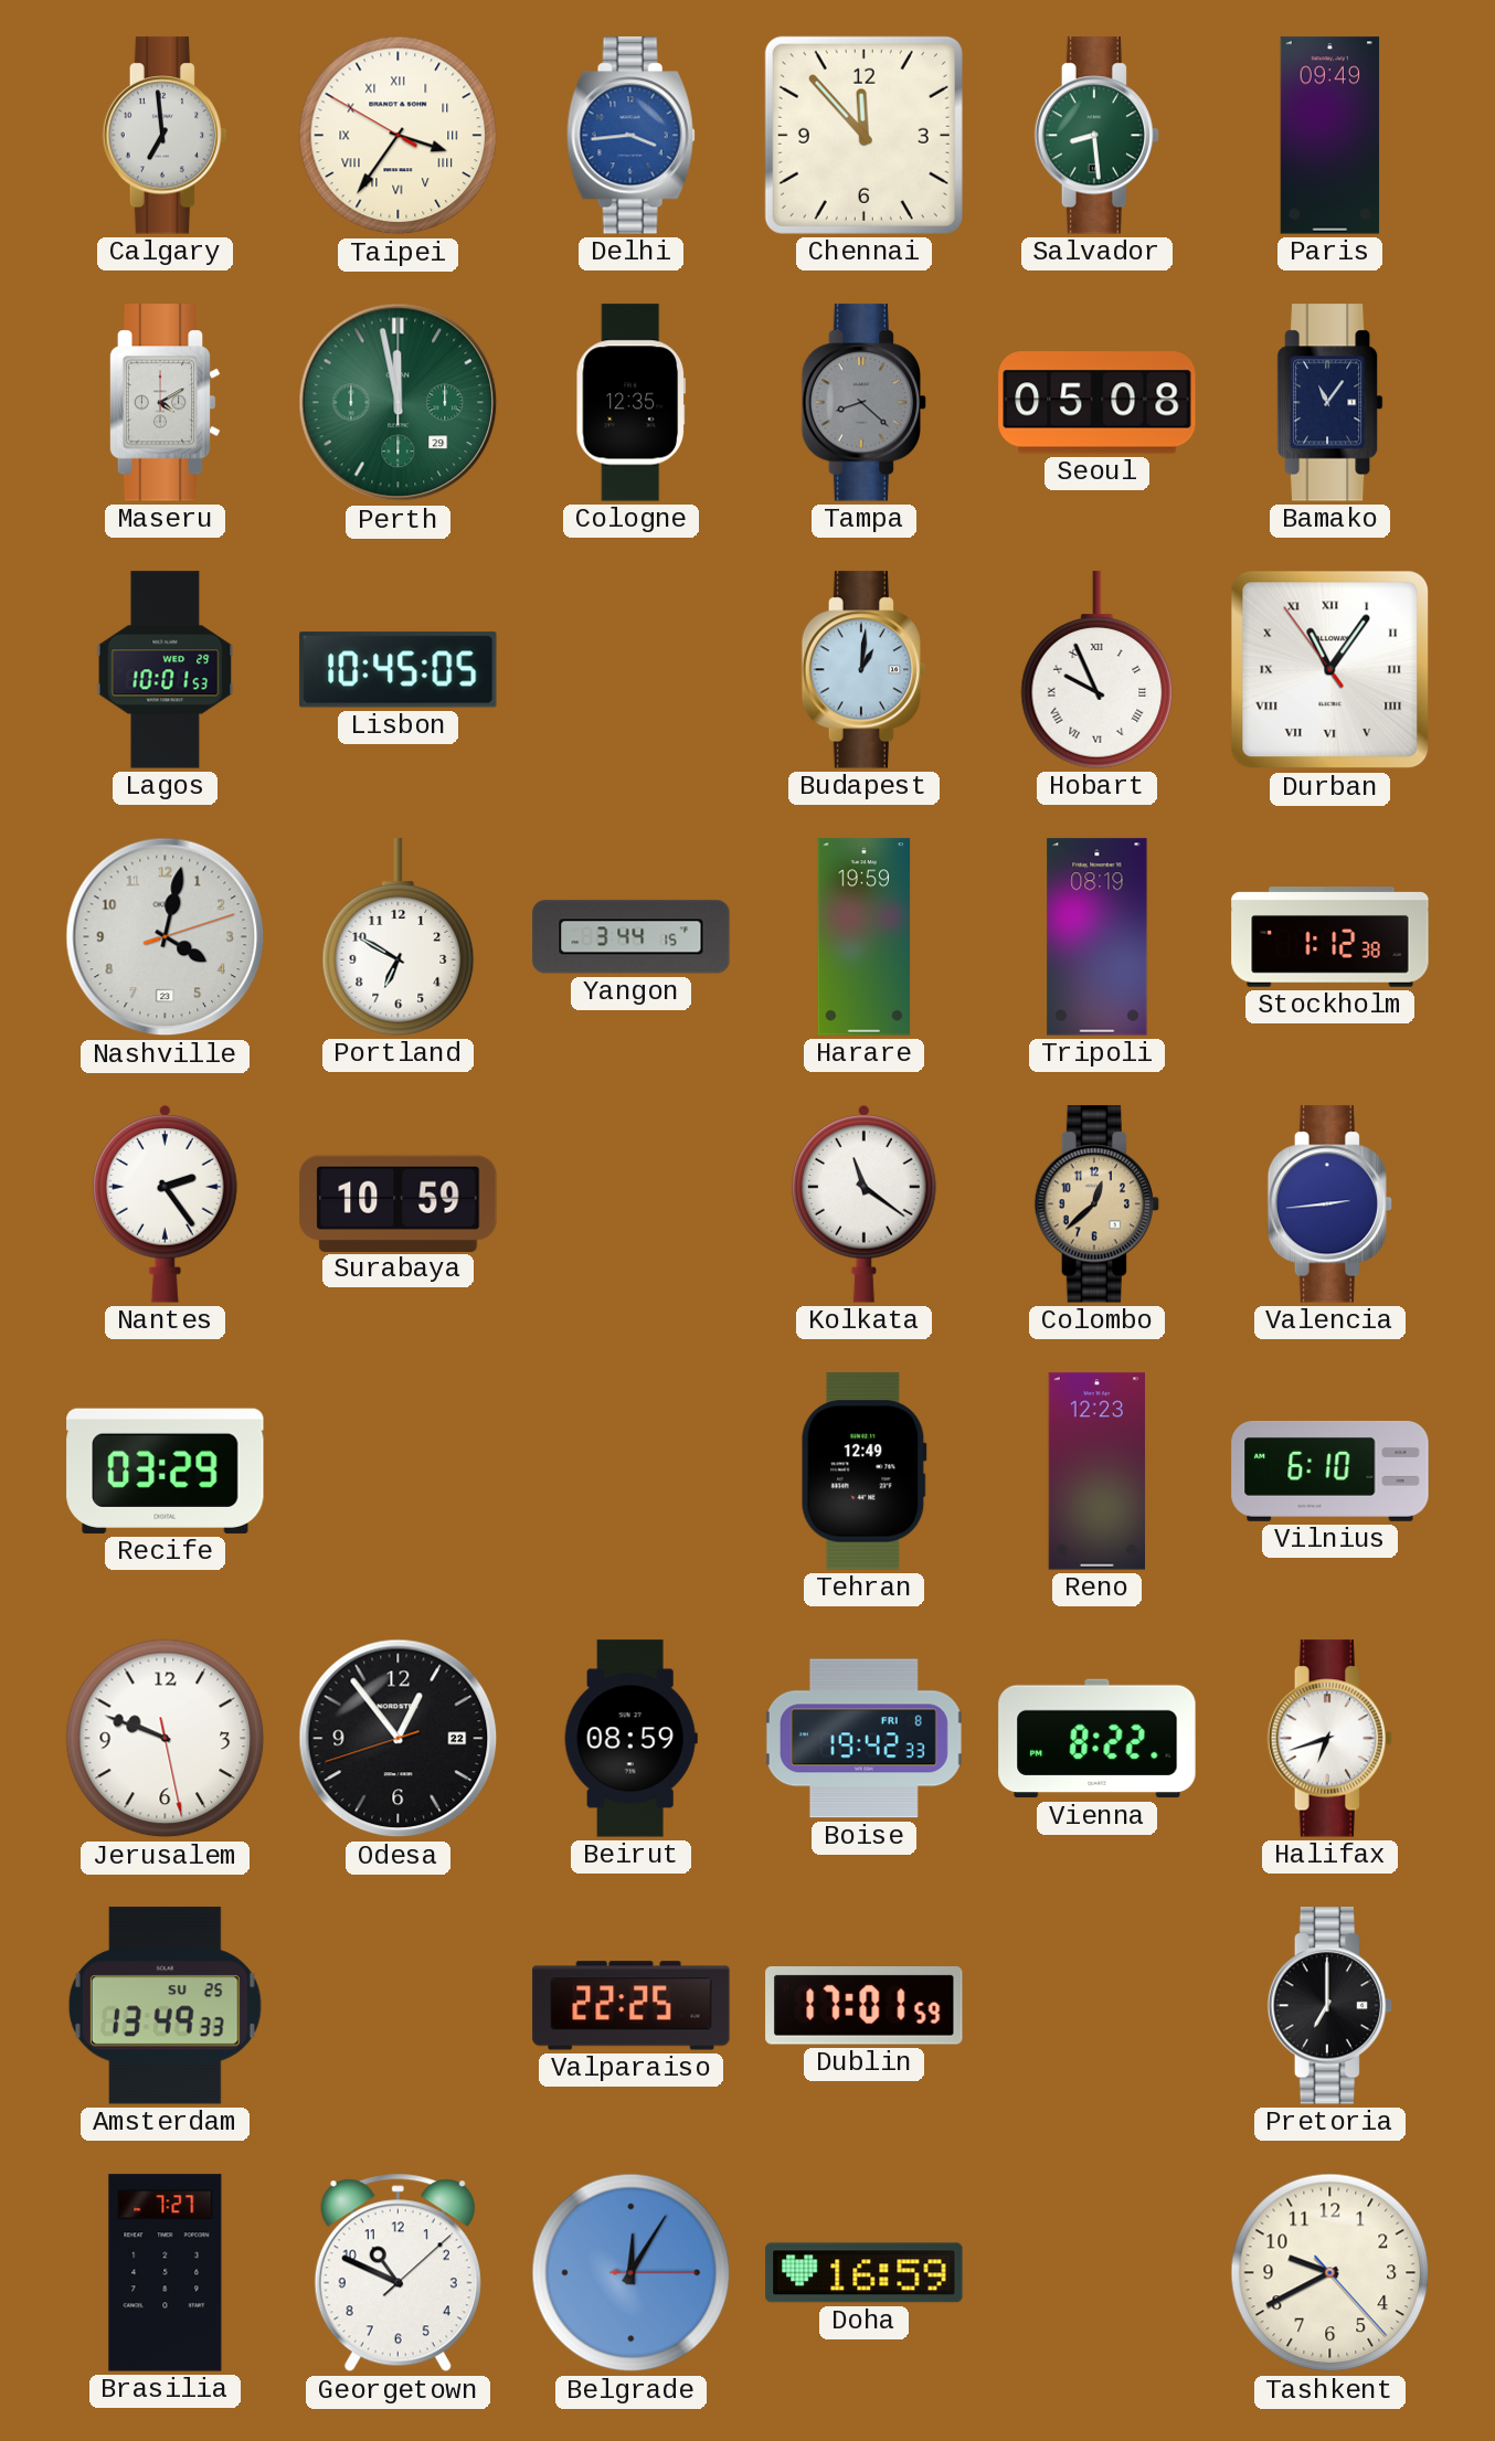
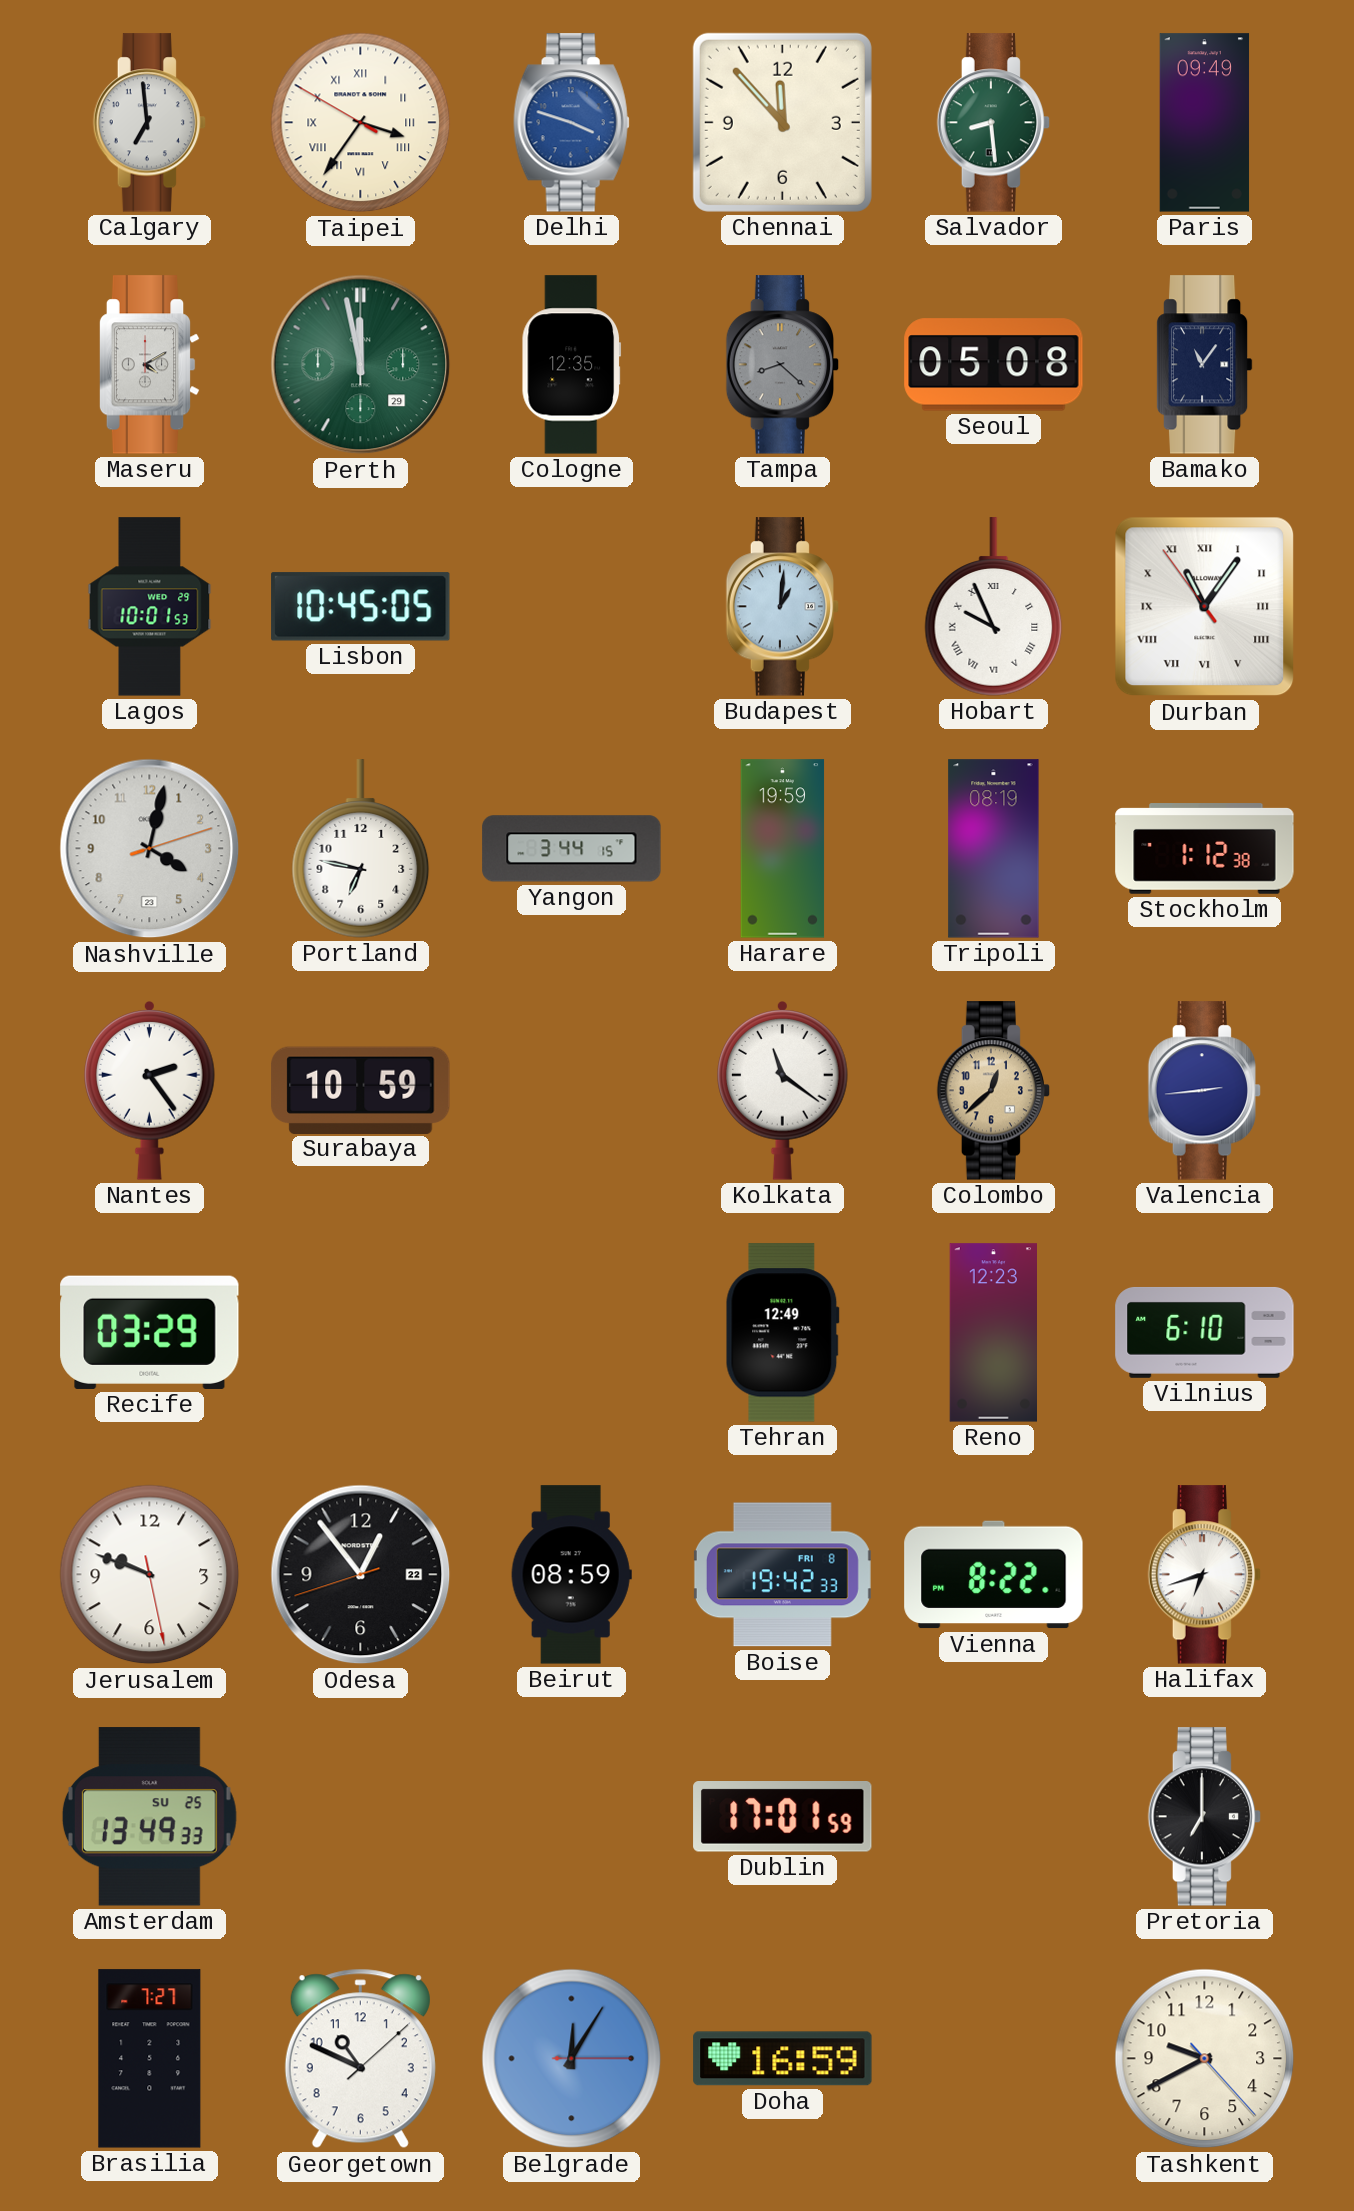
Delhi: 3:44 -> 3:48
Portland: 6:50 -> 6:47
Valparaiso: 22:25 -> none
